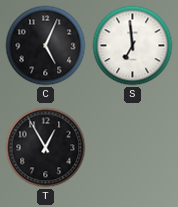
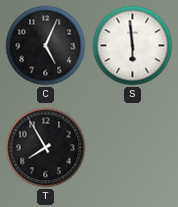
S: 6:59 -> 5:59
T: 12:55 -> 7:55
